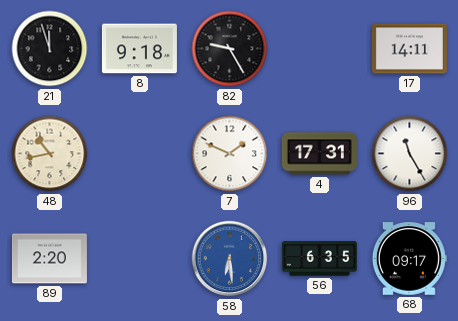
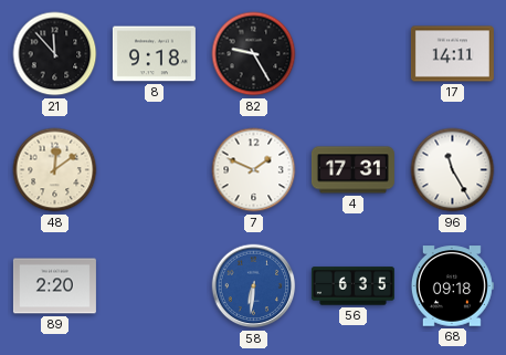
21: 11:57 -> 11:53
48: 10:43 -> 12:09
58: 6:29 -> 6:31
68: 09:17 -> 09:18
